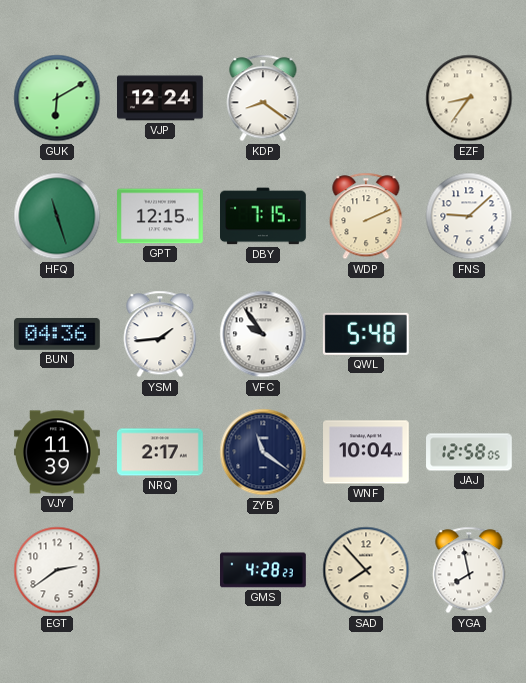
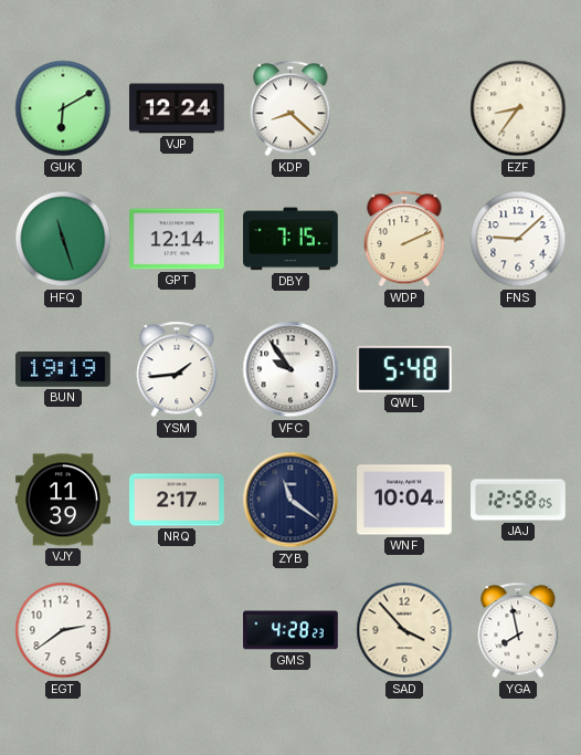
KDP: 8:21 -> 8:22
GPT: 12:15 -> 12:14
BUN: 04:36 -> 19:19
SAD: 7:53 -> 3:53
